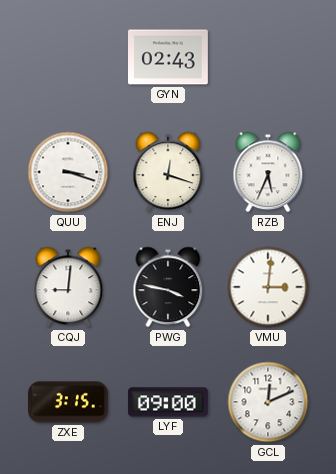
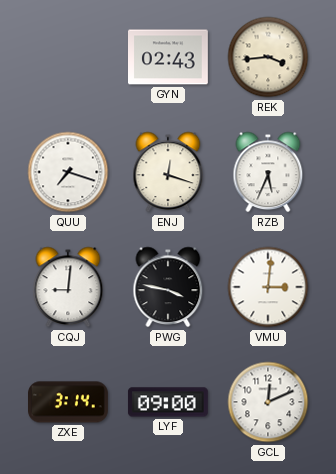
REK: none -> 3:44
QUU: 3:18 -> 7:18
ZXE: 3:15 -> 3:14
